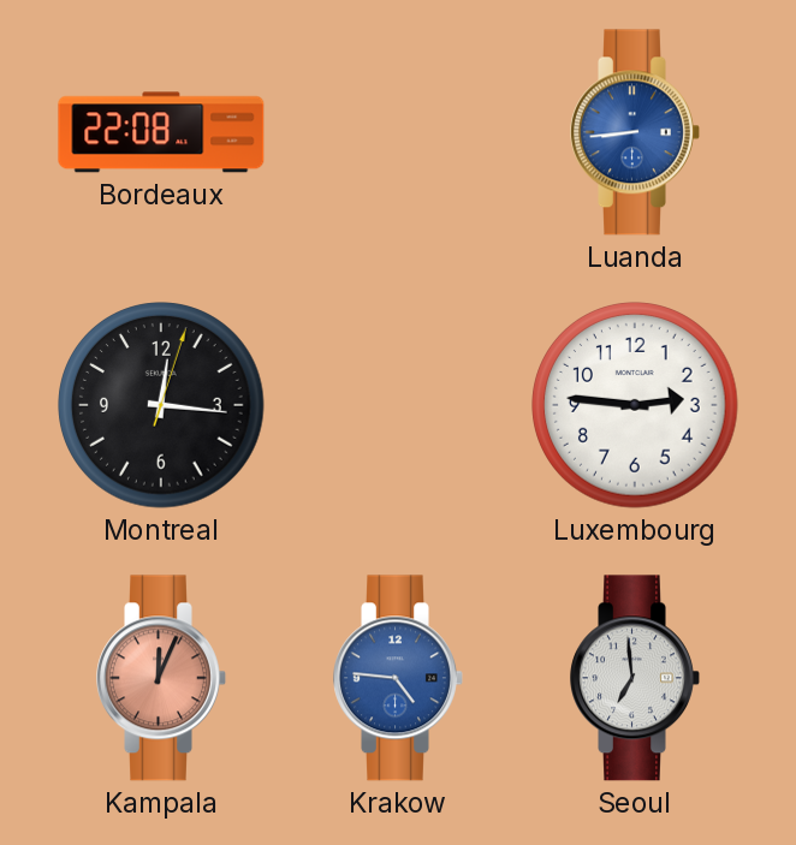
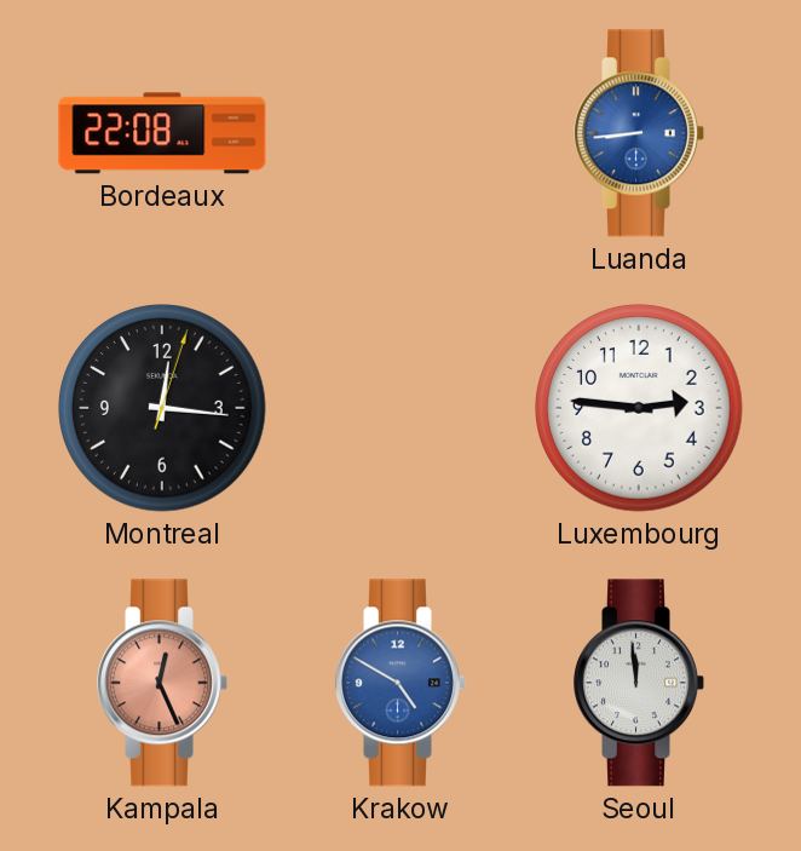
Kampala: 12:04 -> 12:26
Krakow: 4:46 -> 4:50
Seoul: 6:59 -> 11:59
